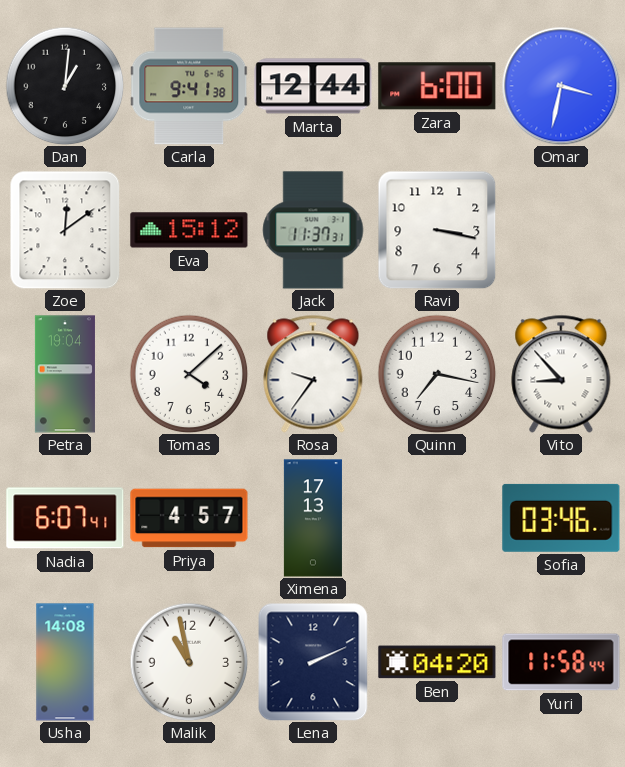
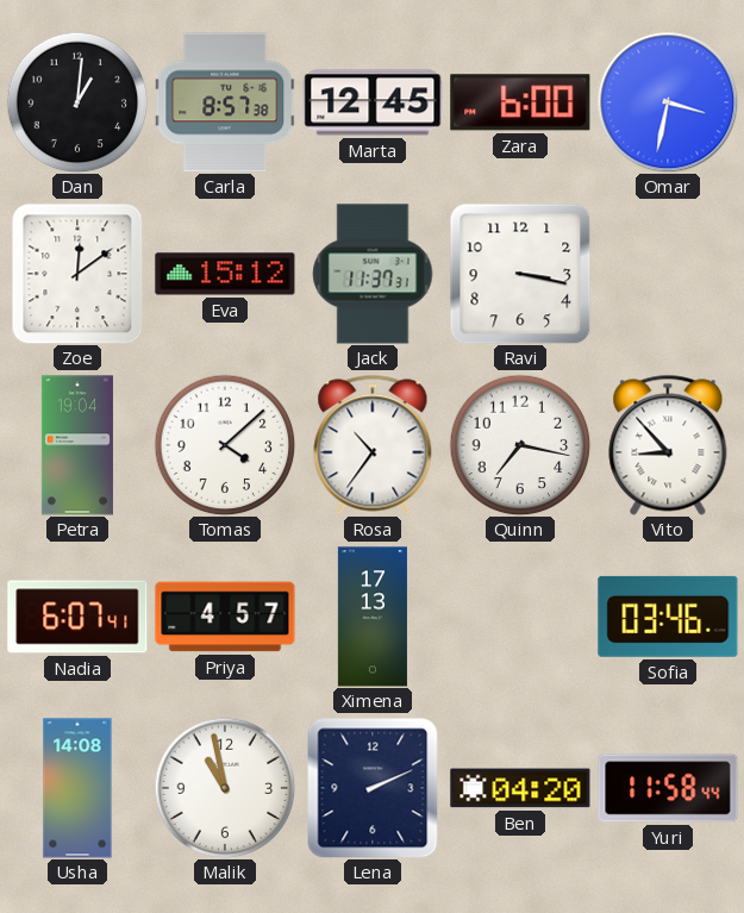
Carla: 9:41 -> 8:57
Marta: 12:44 -> 12:45
Rosa: 9:36 -> 10:36
